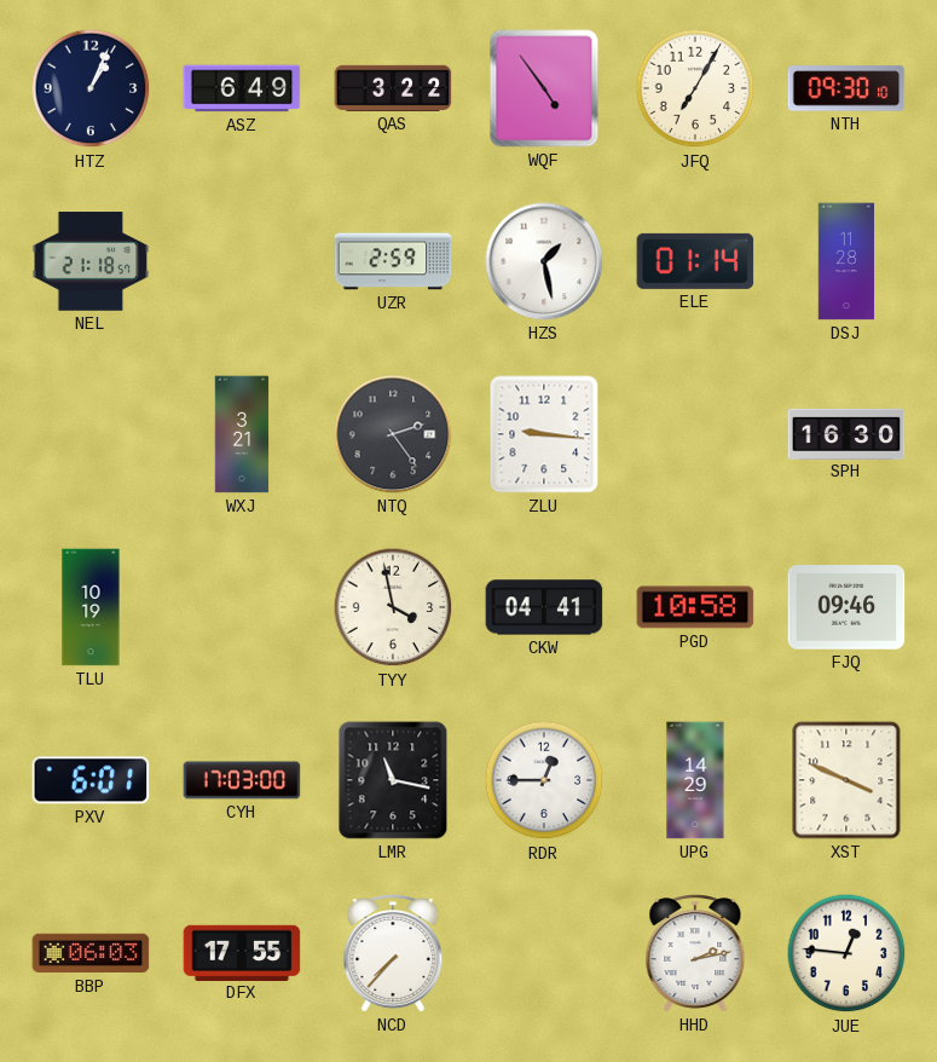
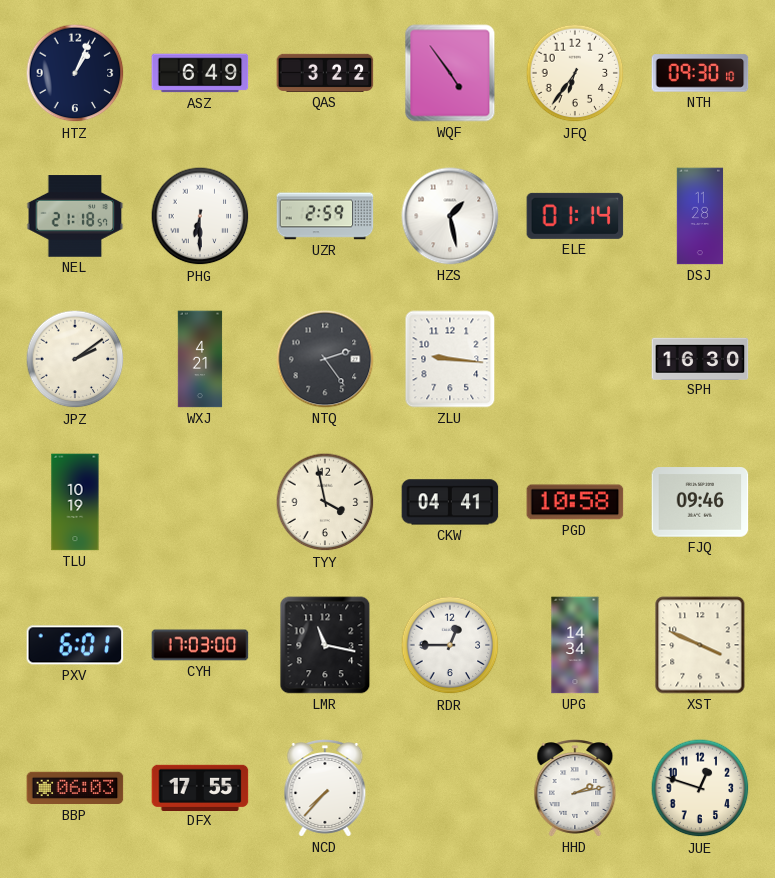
JFQ: 7:05 -> 6:36
PHG: none -> 6:30
JPZ: none -> 2:09
WXJ: 3:21 -> 4:21
UPG: 14:29 -> 14:34
JUE: 12:46 -> 12:48
